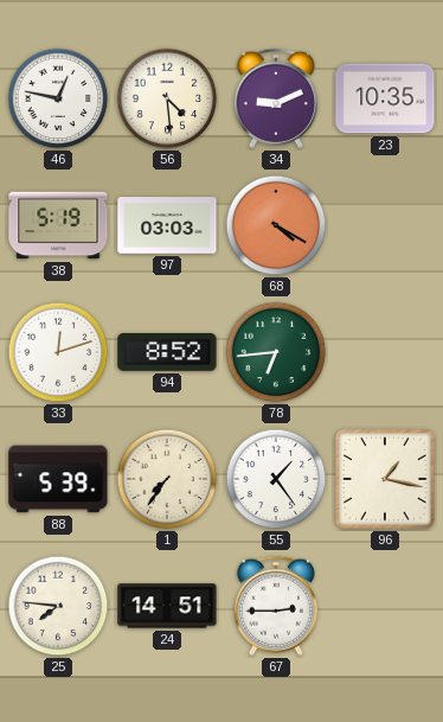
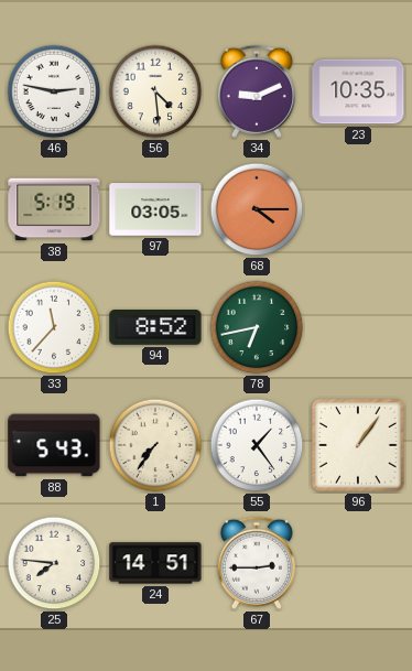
46: 12:47 -> 2:47
97: 03:03 -> 03:05
68: 4:20 -> 4:15
33: 12:12 -> 11:37
78: 6:44 -> 6:43
88: 5:39 -> 5:43
96: 1:17 -> 1:06
